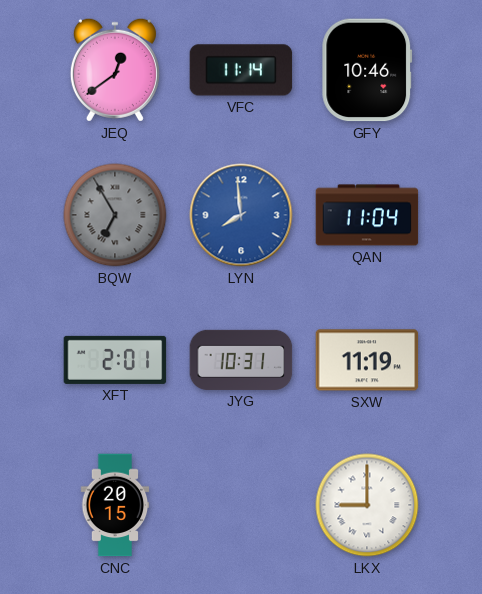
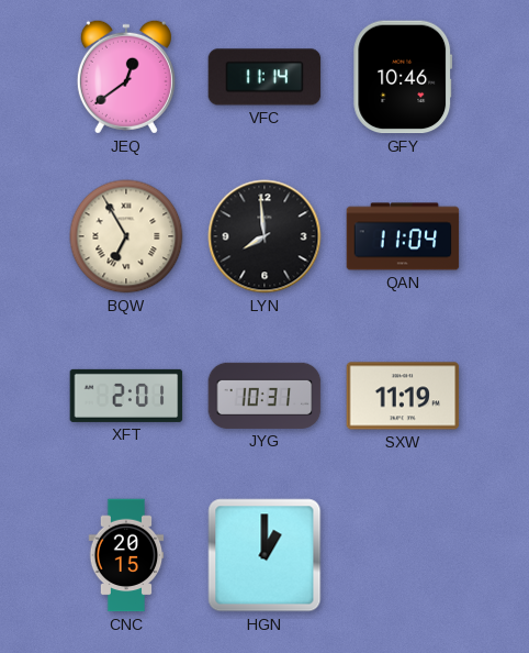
BQW dial: grey -> cream
LYN dial: blue -> black
HGN: none -> 1:00
LKX: 9:00 -> none
